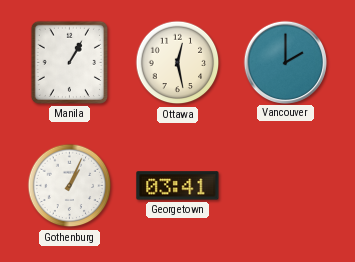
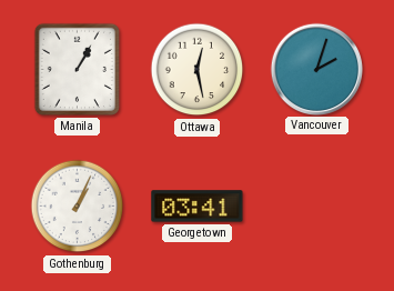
Vancouver: 2:00 -> 2:03
